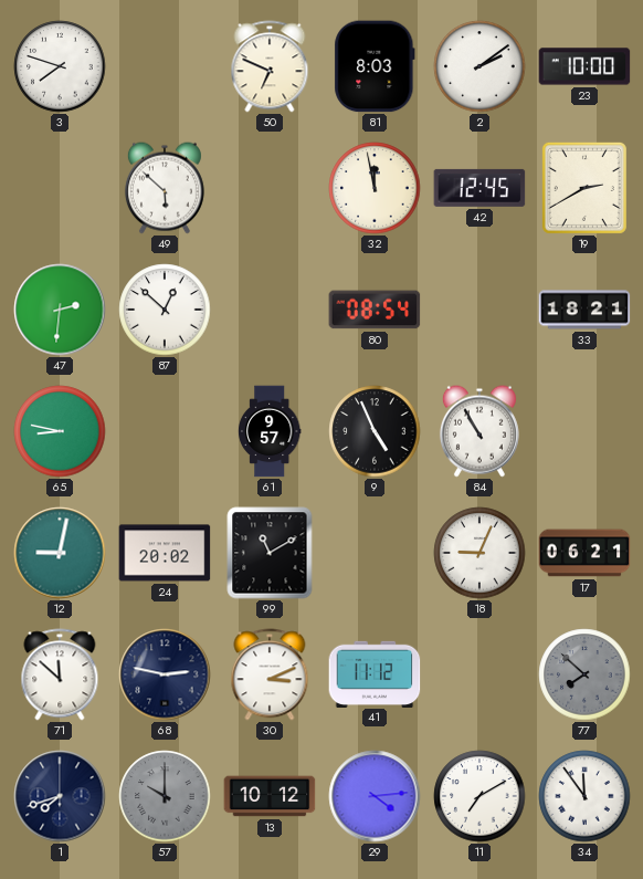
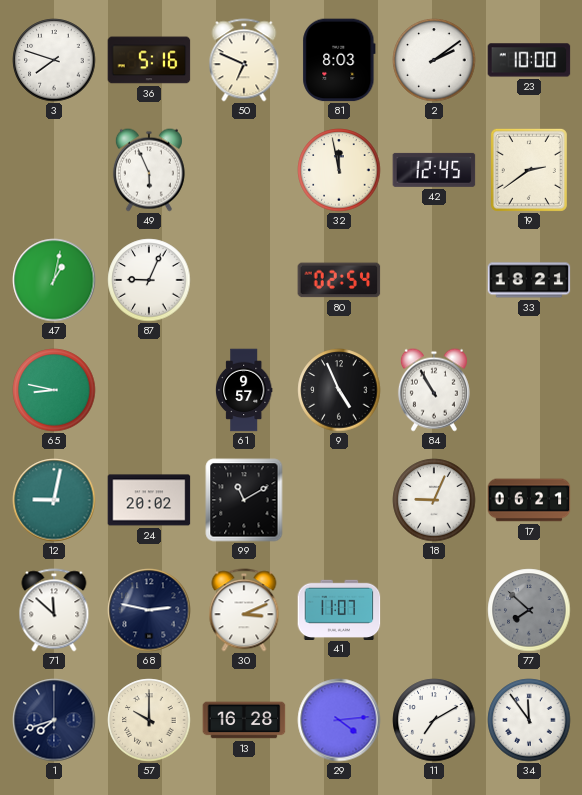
36: none -> 5:16
49: 5:52 -> 5:56
19: 2:40 -> 2:39
47: 2:31 -> 1:02
87: 12:52 -> 9:04
80: 08:54 -> 02:54
41: 11:12 -> 11:07
57 dial: grey -> cream
13: 10:12 -> 16:28
